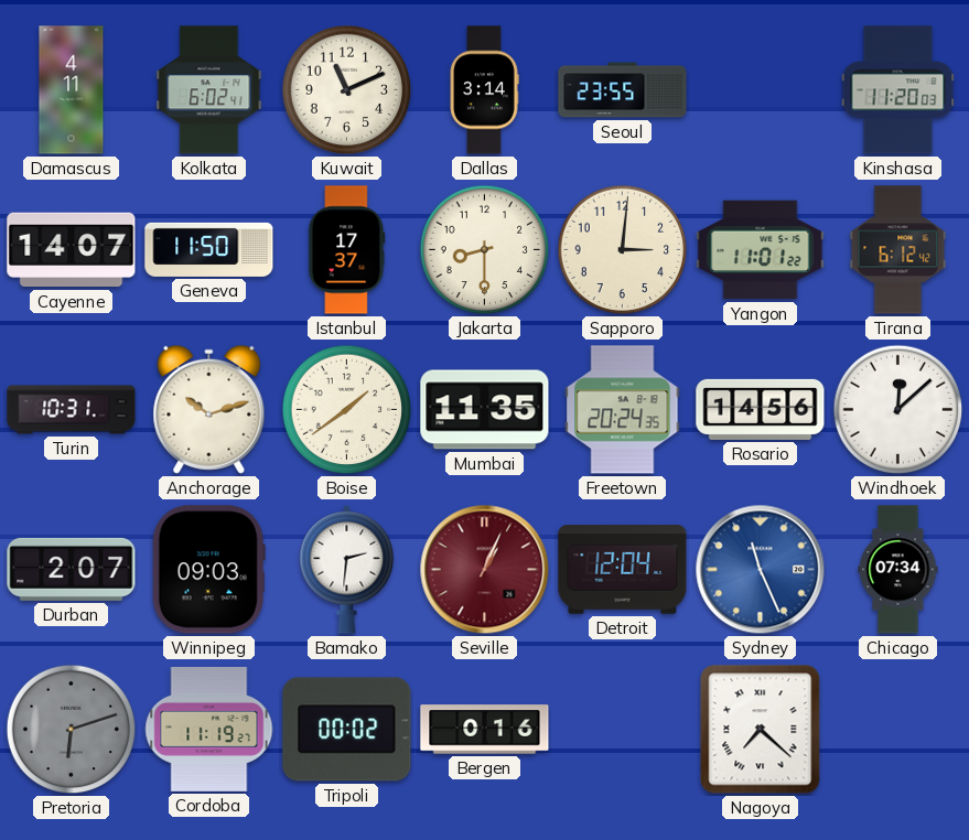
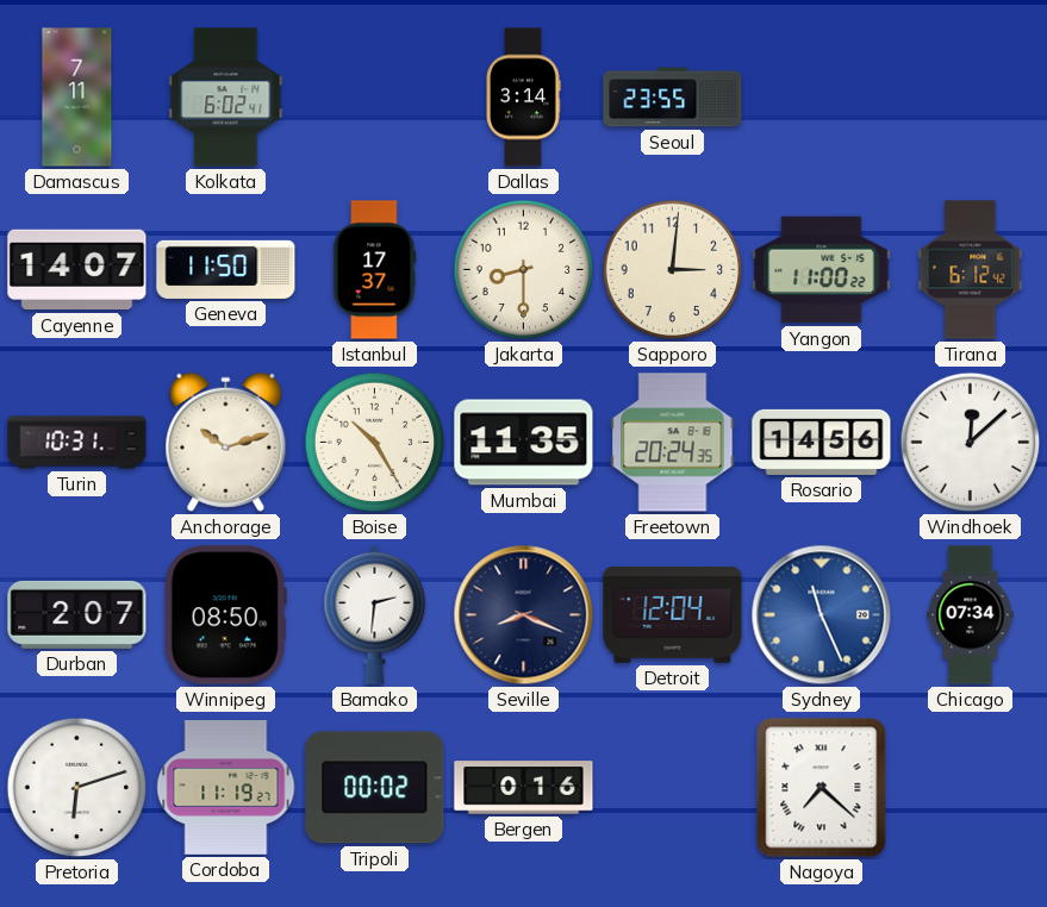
Damascus: 4:11 -> 7:11
Kuwait: 11:11 -> none
Kinshasa: 11:20 -> none
Yangon: 11:01 -> 11:00
Boise: 1:39 -> 10:25
Winnipeg: 09:03 -> 08:50
Seville: 1:04 -> 8:19
Seville dial: burgundy -> navy
Pretoria dial: grey -> white
